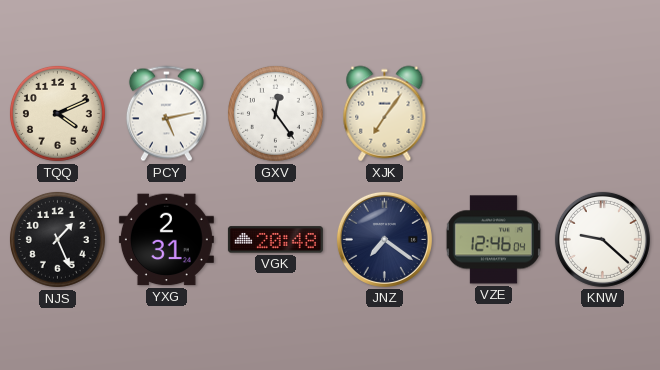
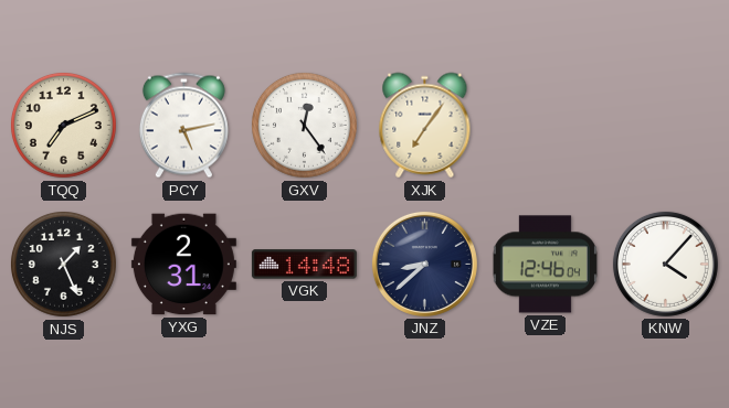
TQQ: 4:11 -> 7:11
VGK: 20:48 -> 14:48
JNZ: 7:21 -> 8:38
KNW: 9:22 -> 4:07
